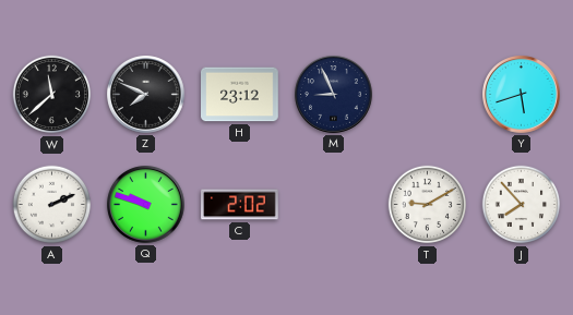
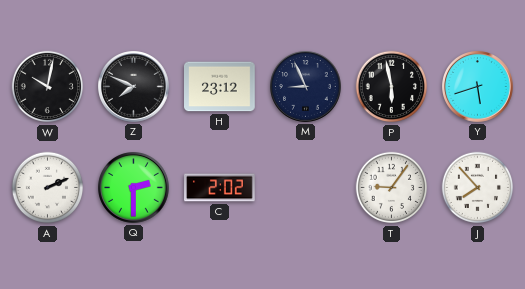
W: 11:38 -> 10:02
P: none -> 5:58
Q: 9:48 -> 2:30
T: 9:10 -> 9:06
